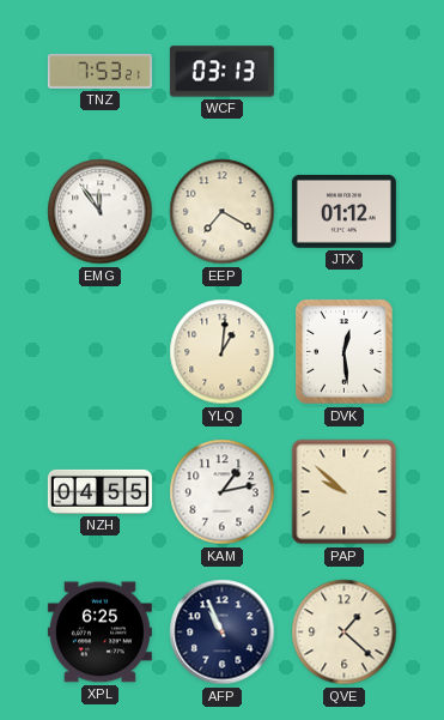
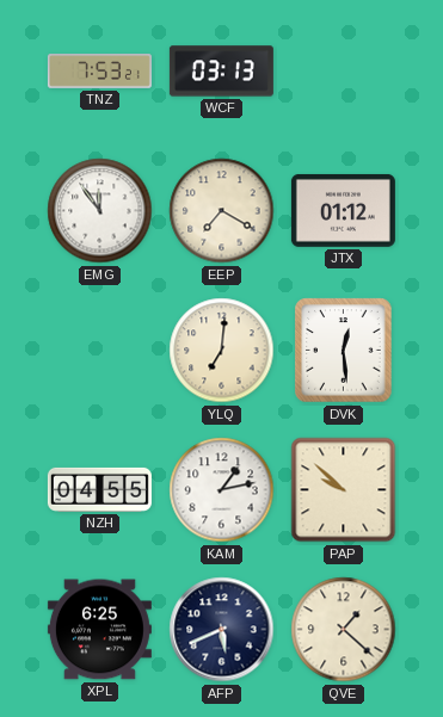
YLQ: 1:01 -> 7:01
AFP: 10:56 -> 5:41
